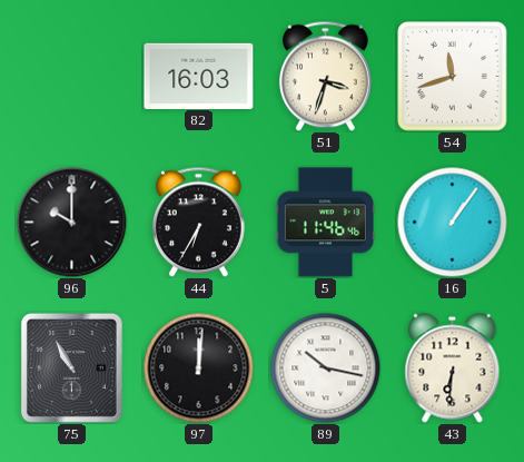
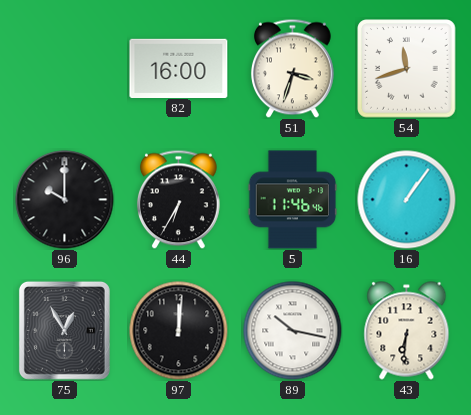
82: 16:03 -> 16:00
75: 10:55 -> 12:55
